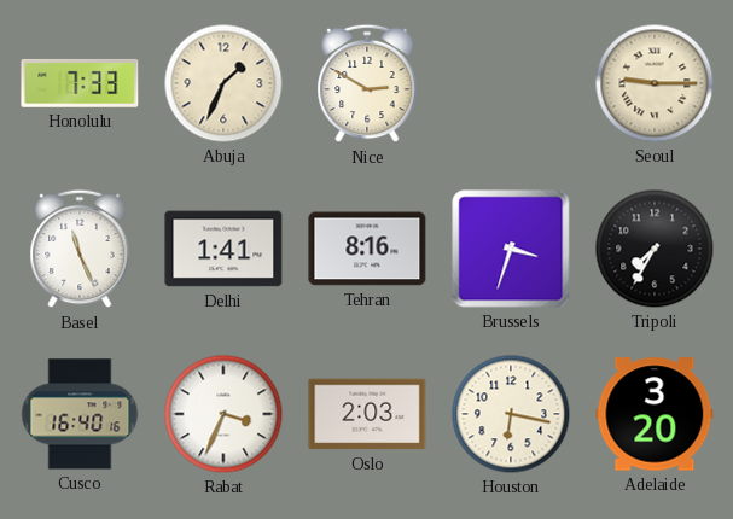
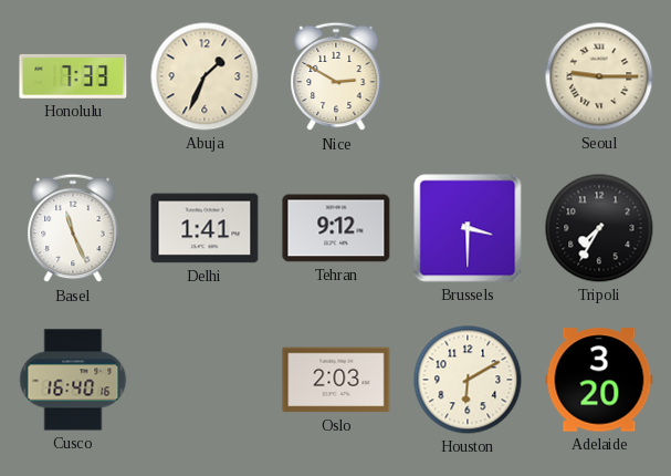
Tehran: 8:16 -> 9:12
Brussels: 3:33 -> 3:30
Rabat: 3:34 -> none
Houston: 6:17 -> 6:10
